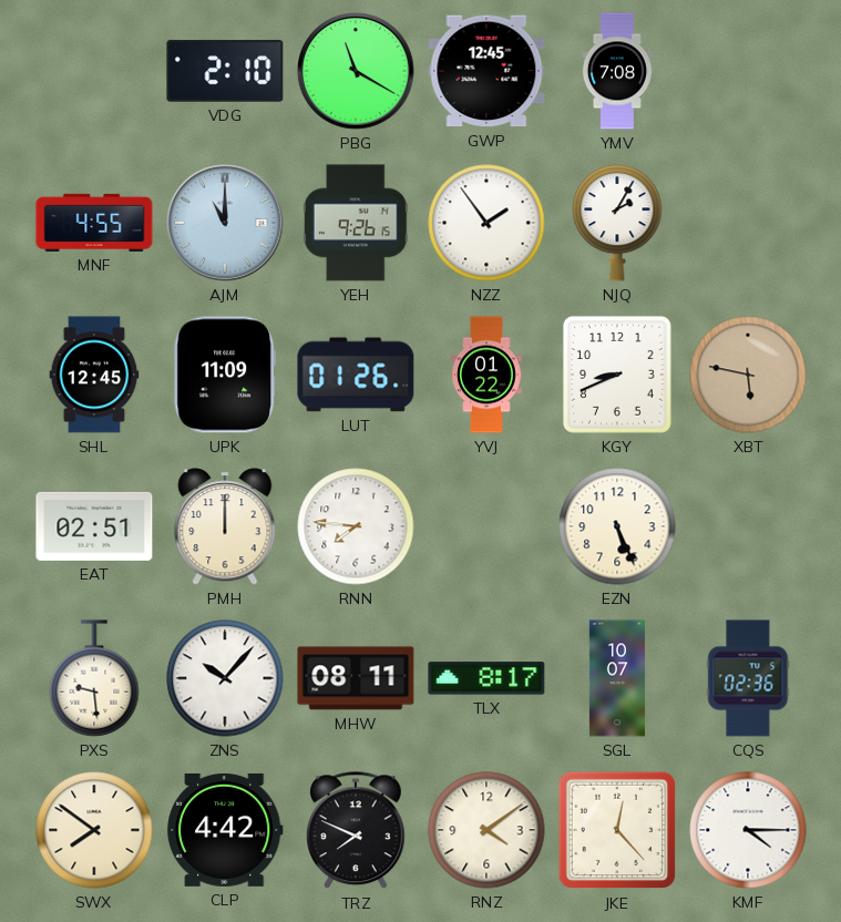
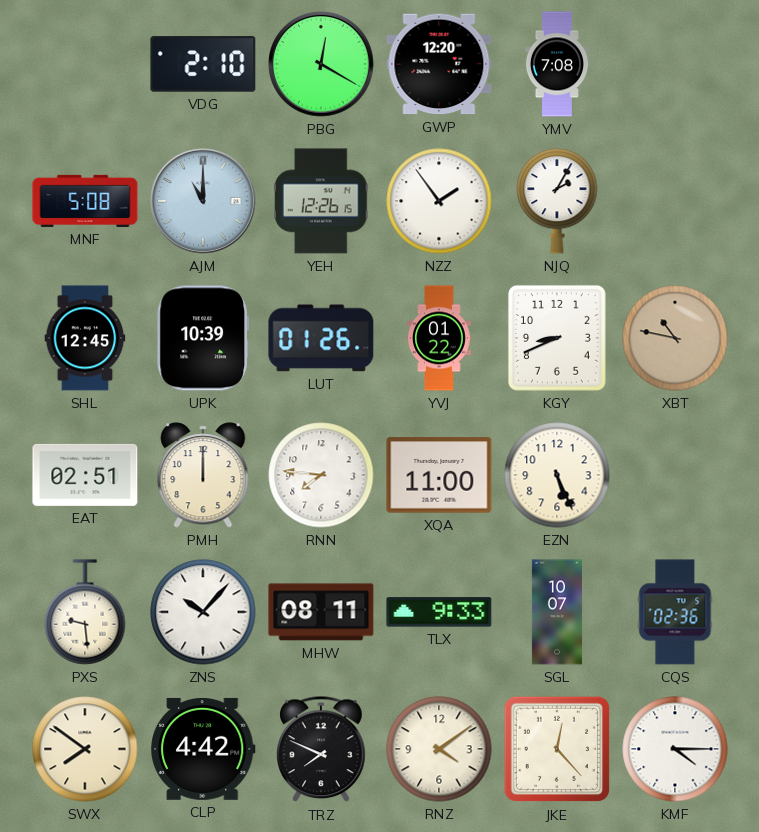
PBG: 11:20 -> 12:20
GWP: 12:45 -> 12:20
MNF: 4:55 -> 5:08
YEH: 9:26 -> 12:26
UPK: 11:09 -> 10:39
XBT: 5:47 -> 10:47
XQA: none -> 11:00
TLX: 8:17 -> 9:33
